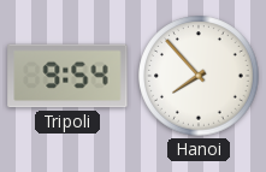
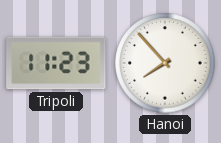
Tripoli: 9:54 -> 11:23
